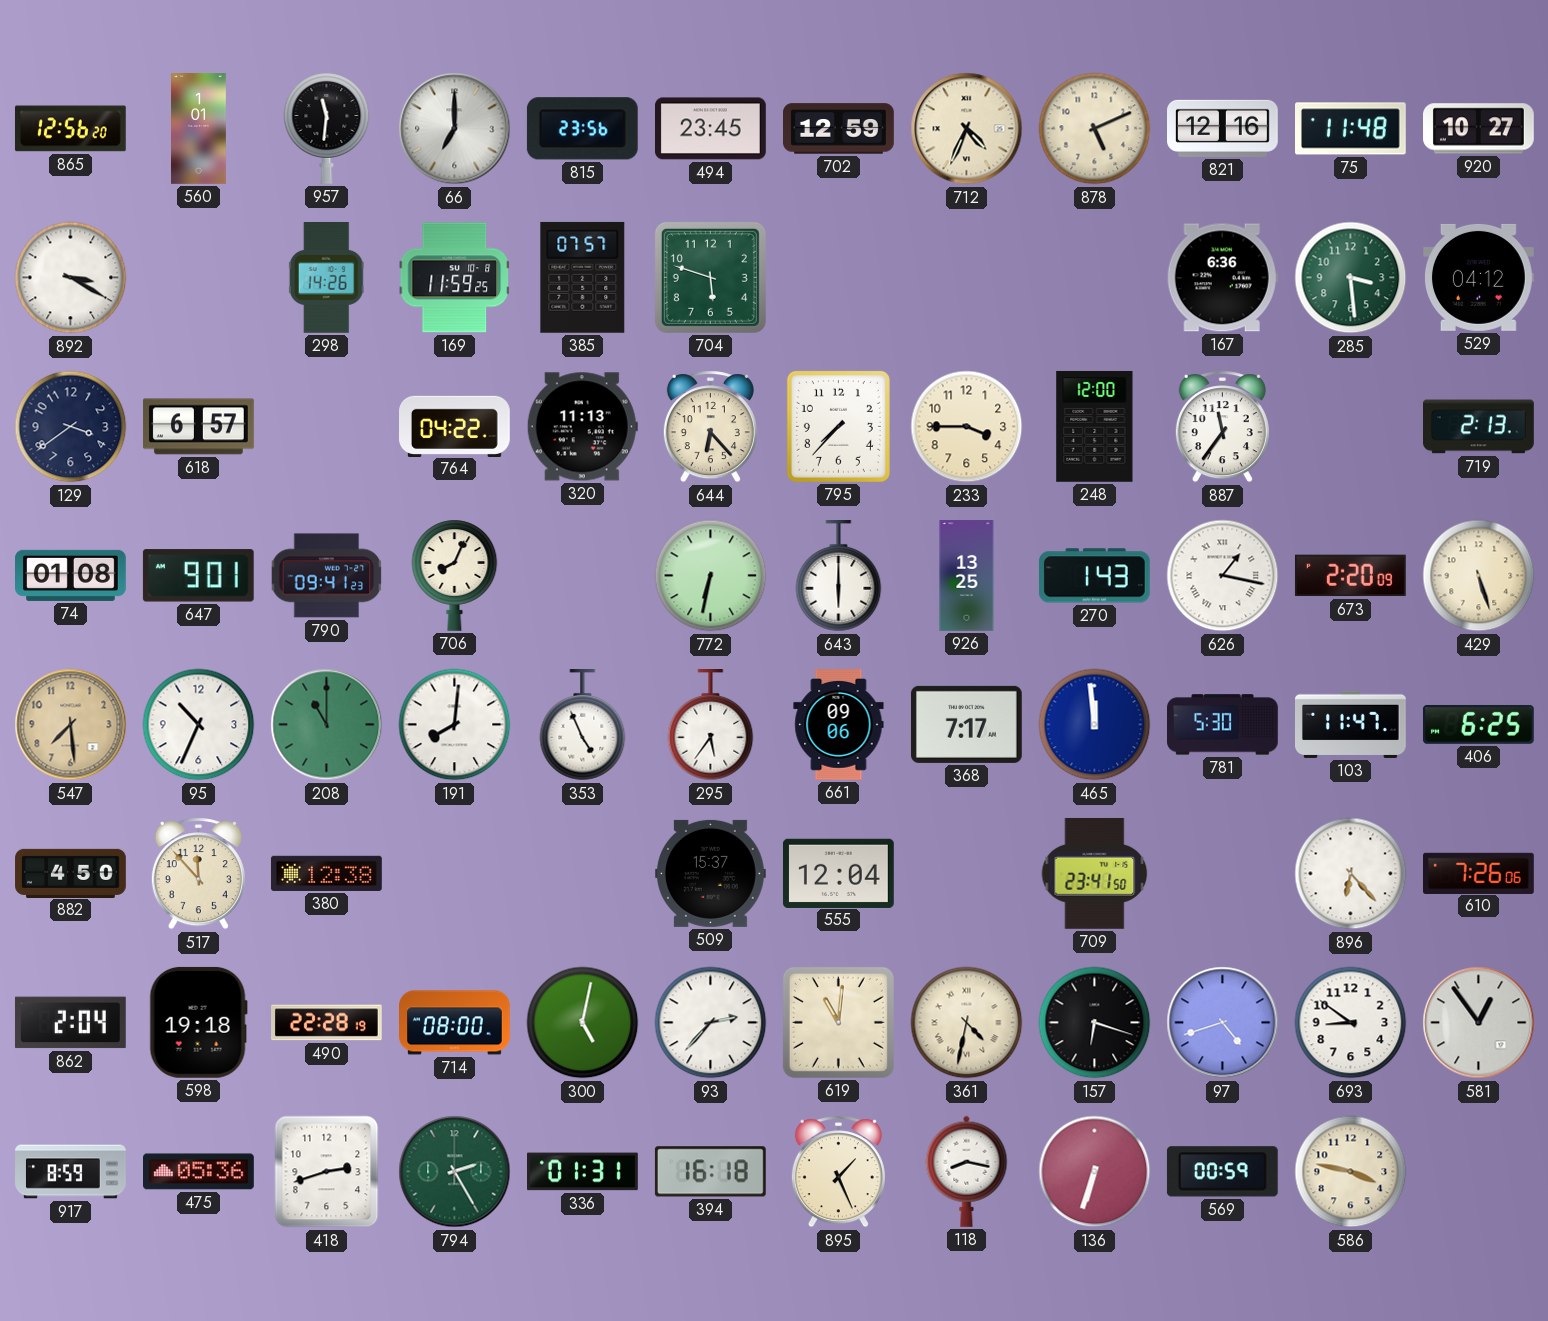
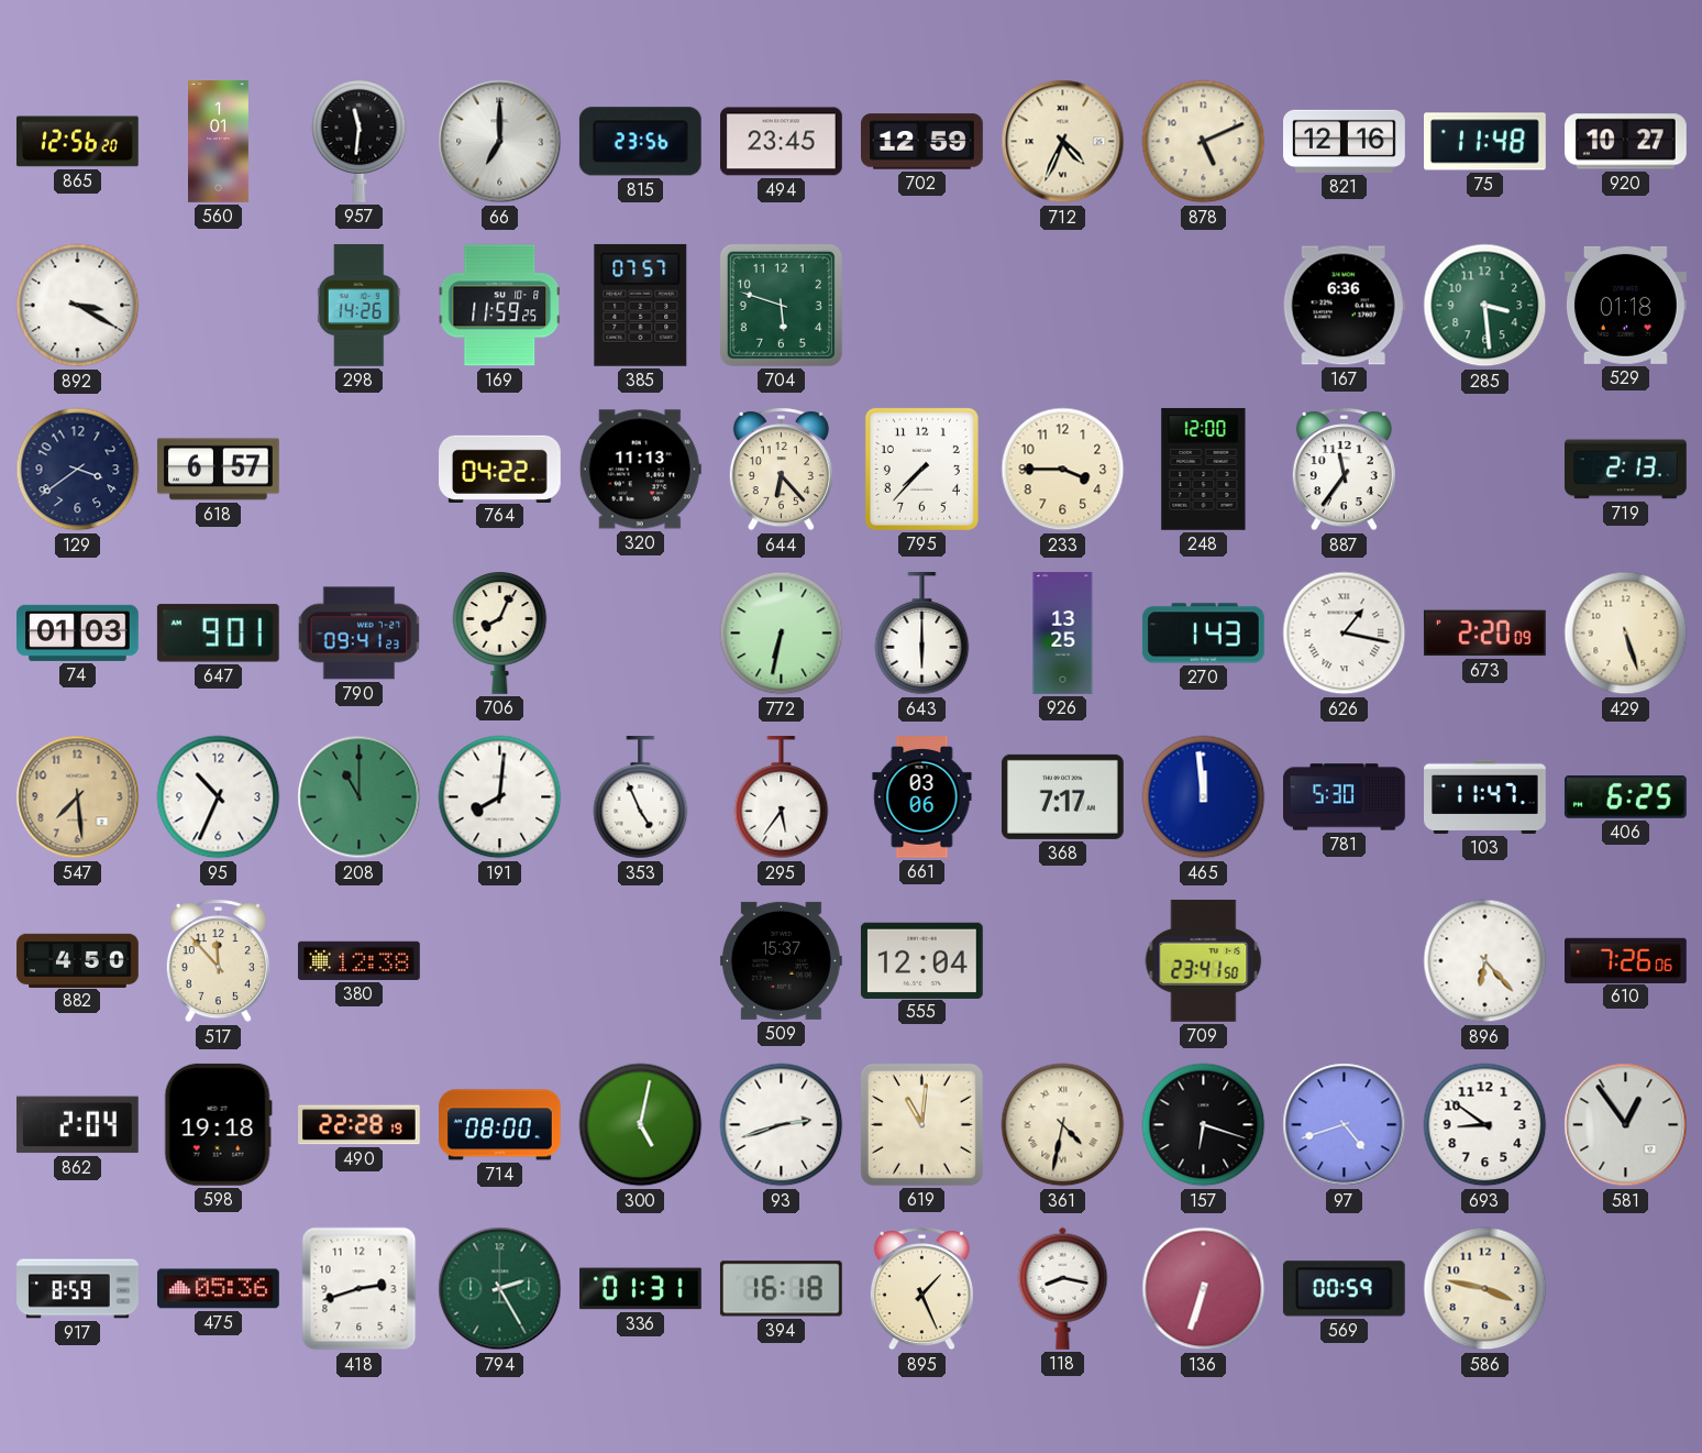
529: 04:12 -> 01:18
74: 01:08 -> 01:03
661: 09:06 -> 03:06
93: 2:37 -> 2:42
